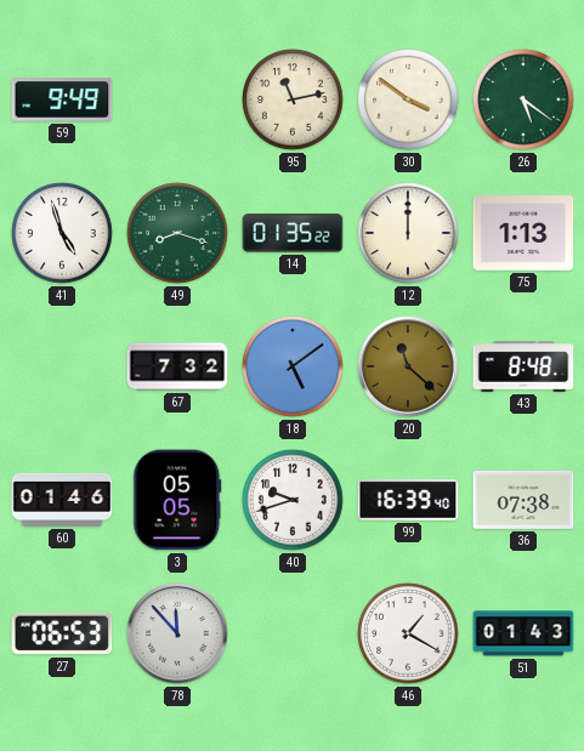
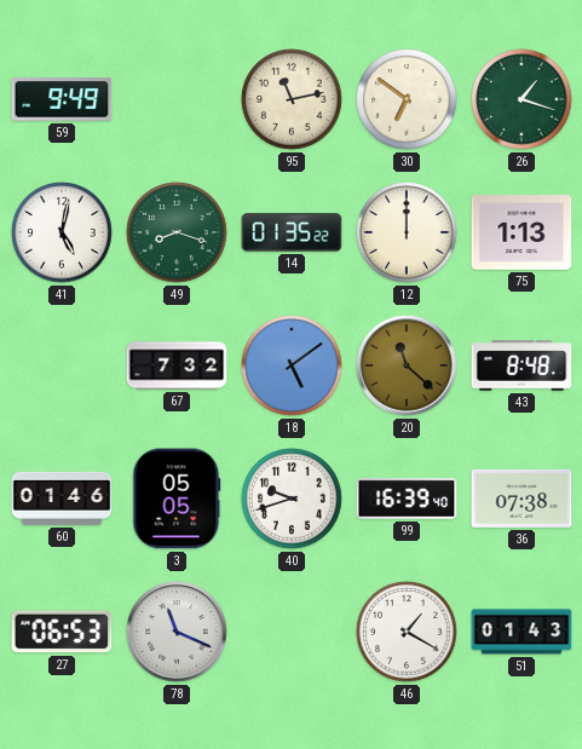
30: 3:51 -> 6:51
26: 5:21 -> 1:18
41: 4:57 -> 5:02
78: 11:53 -> 11:19
